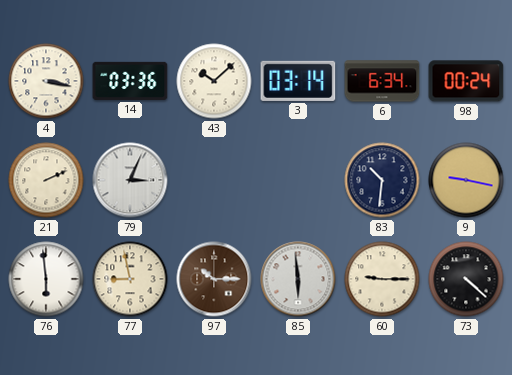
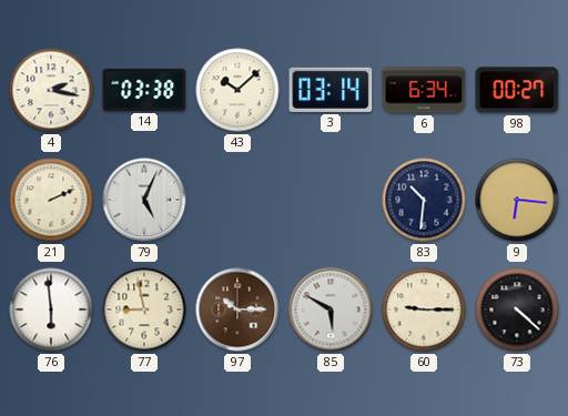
4: 3:17 -> 2:17
14: 03:36 -> 03:38
98: 00:24 -> 00:27
79: 3:04 -> 5:04
9: 9:17 -> 6:16
85: 5:59 -> 5:50
